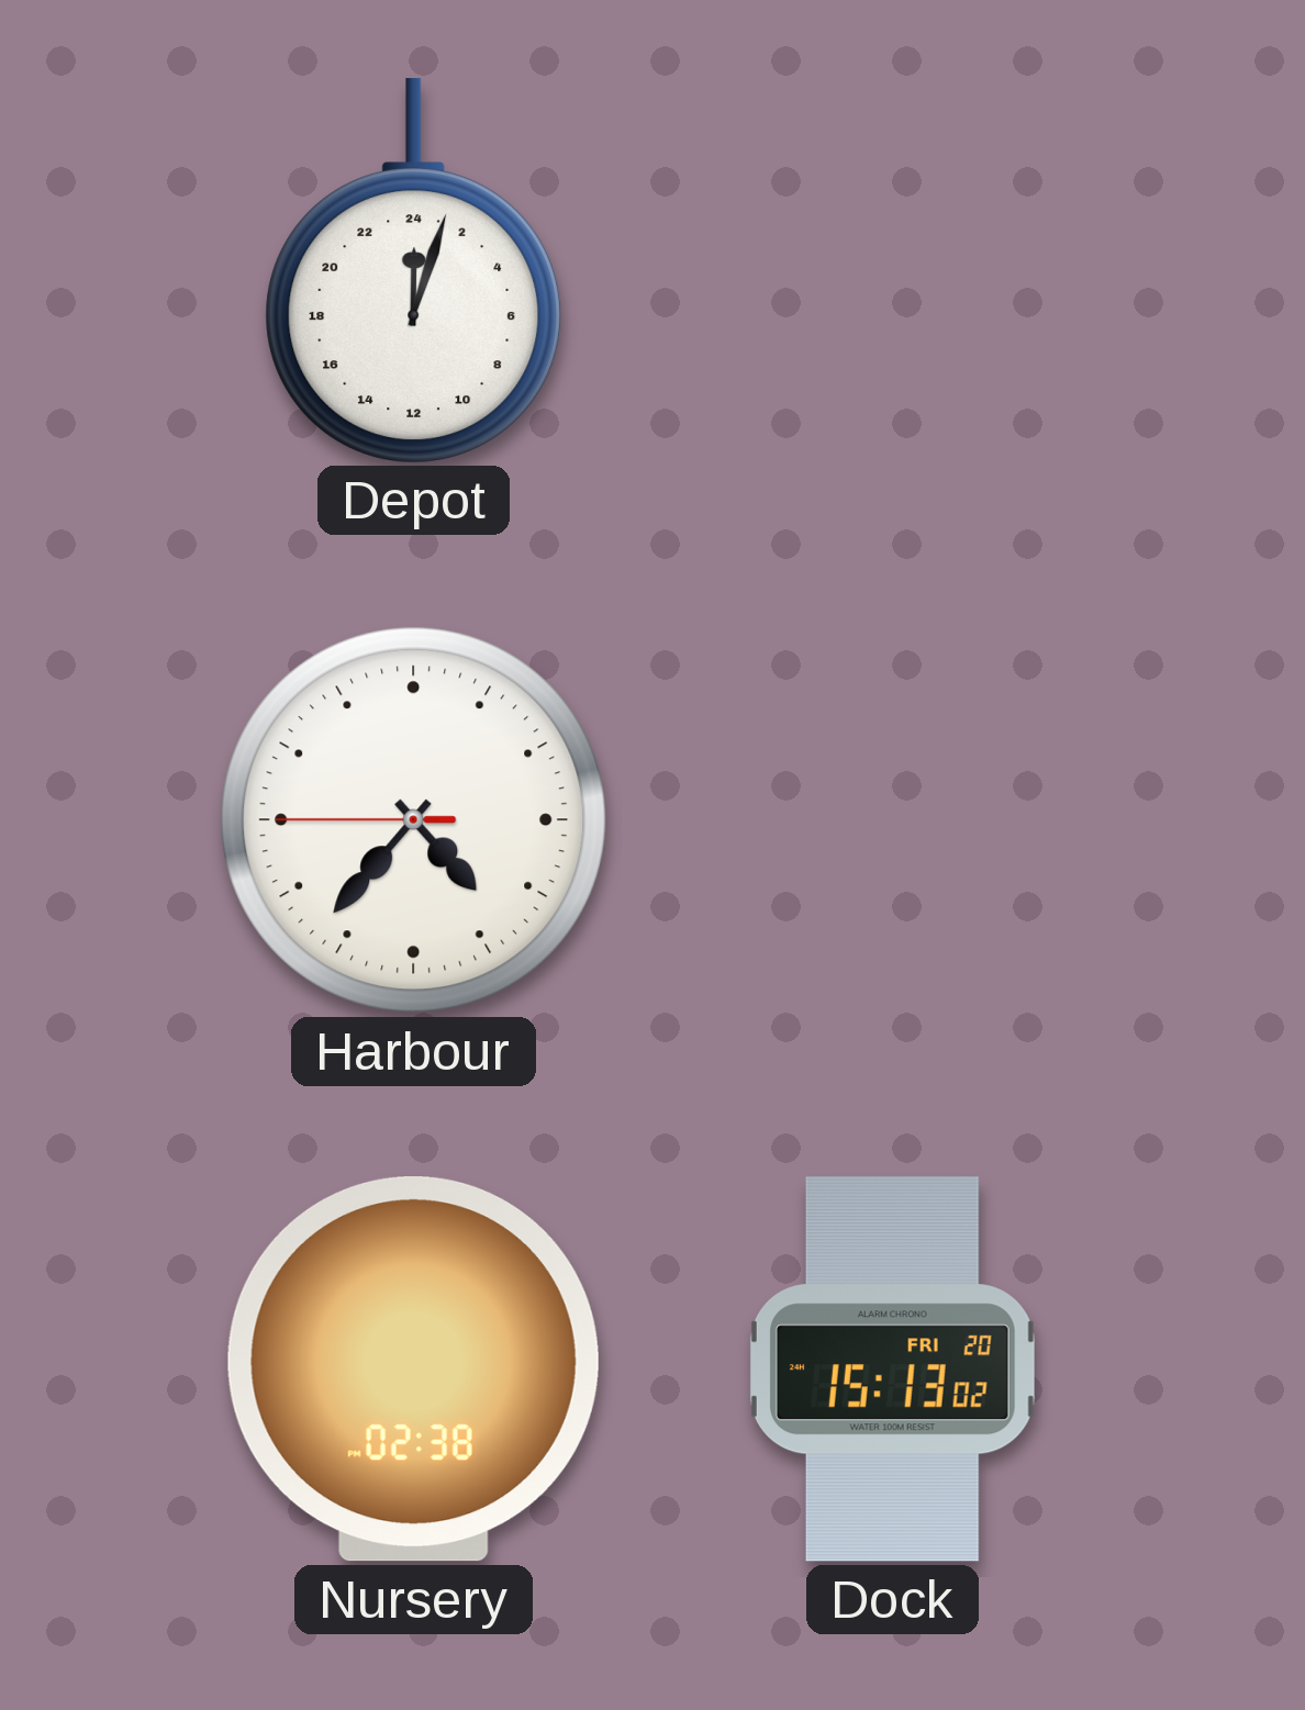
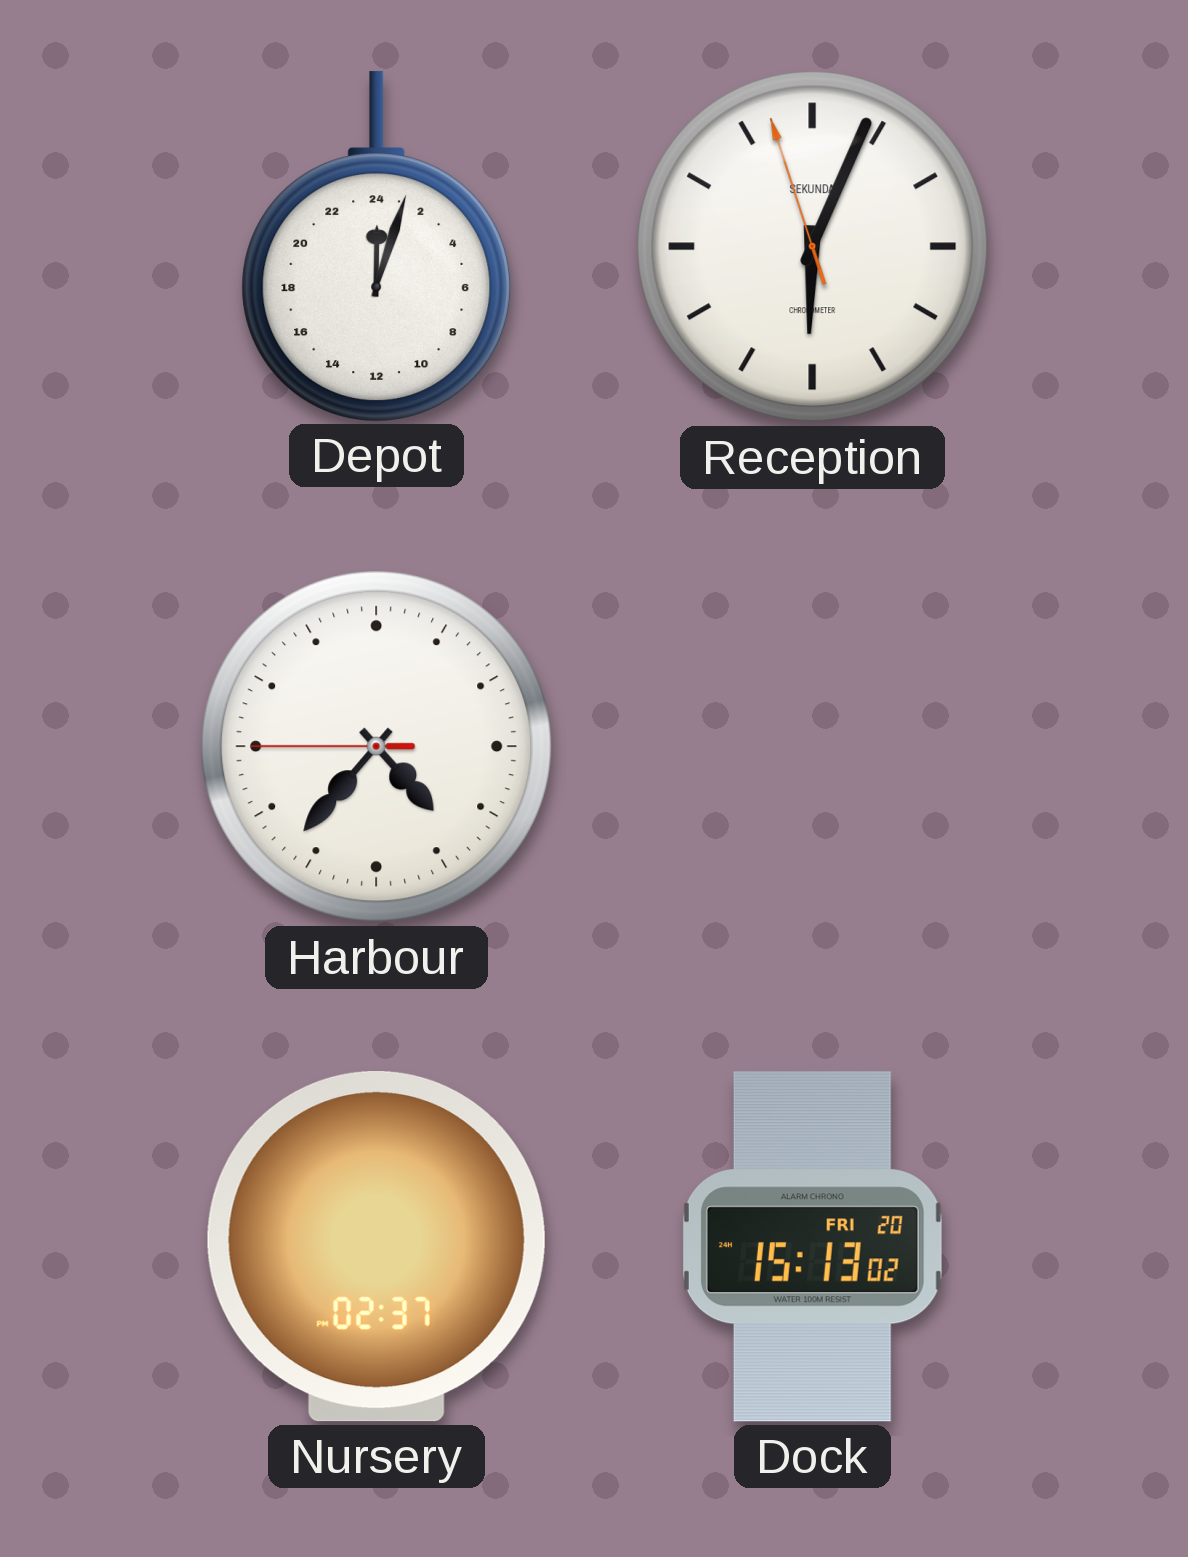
Reception: none -> 6:03
Nursery: 02:38 -> 02:37
